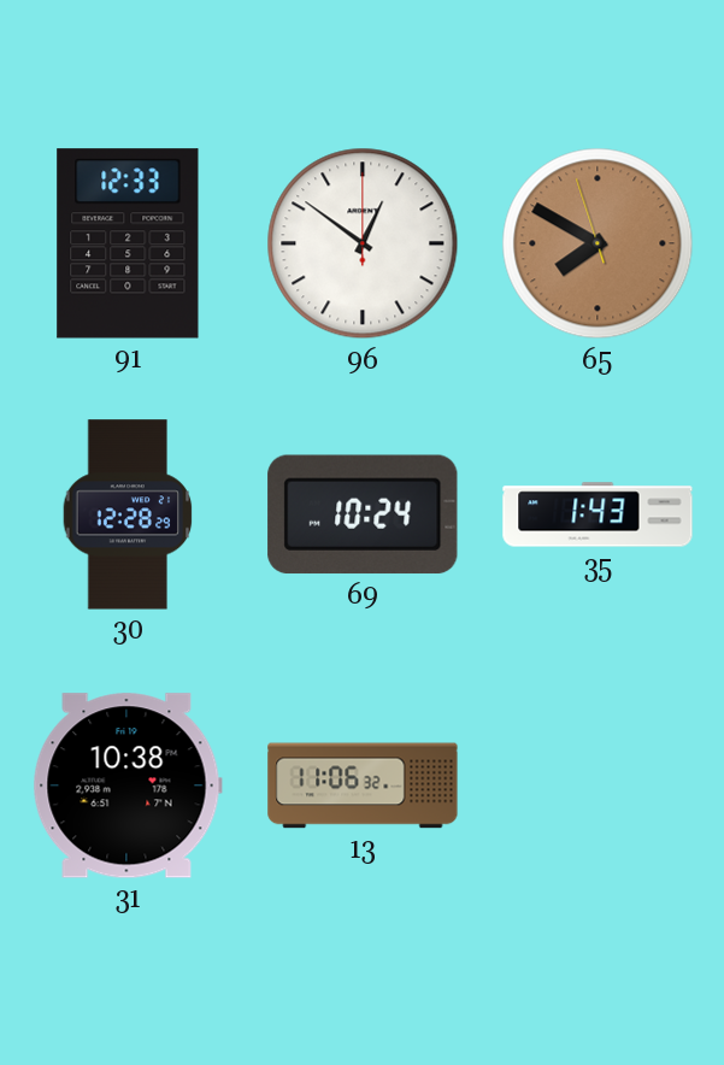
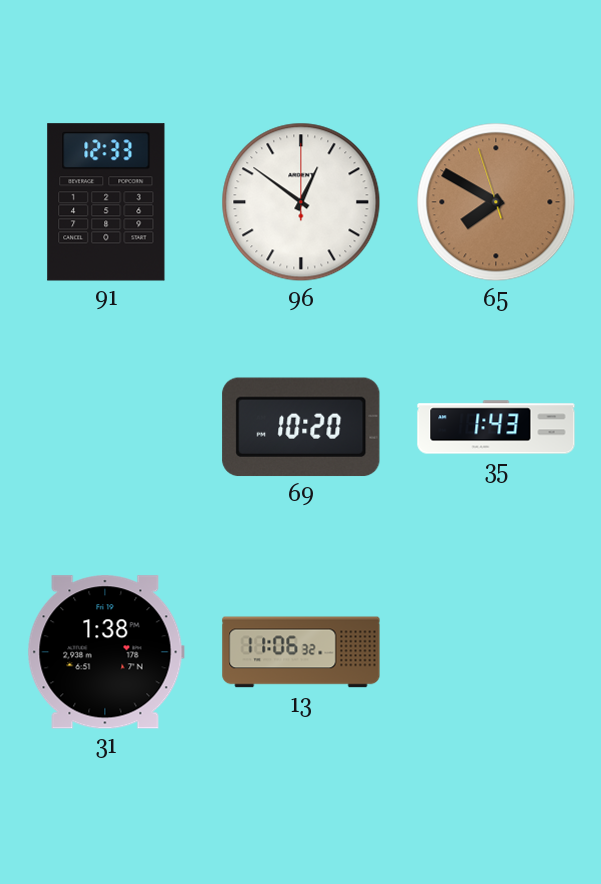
30: 12:28 -> none
69: 10:24 -> 10:20
31: 10:38 -> 1:38
